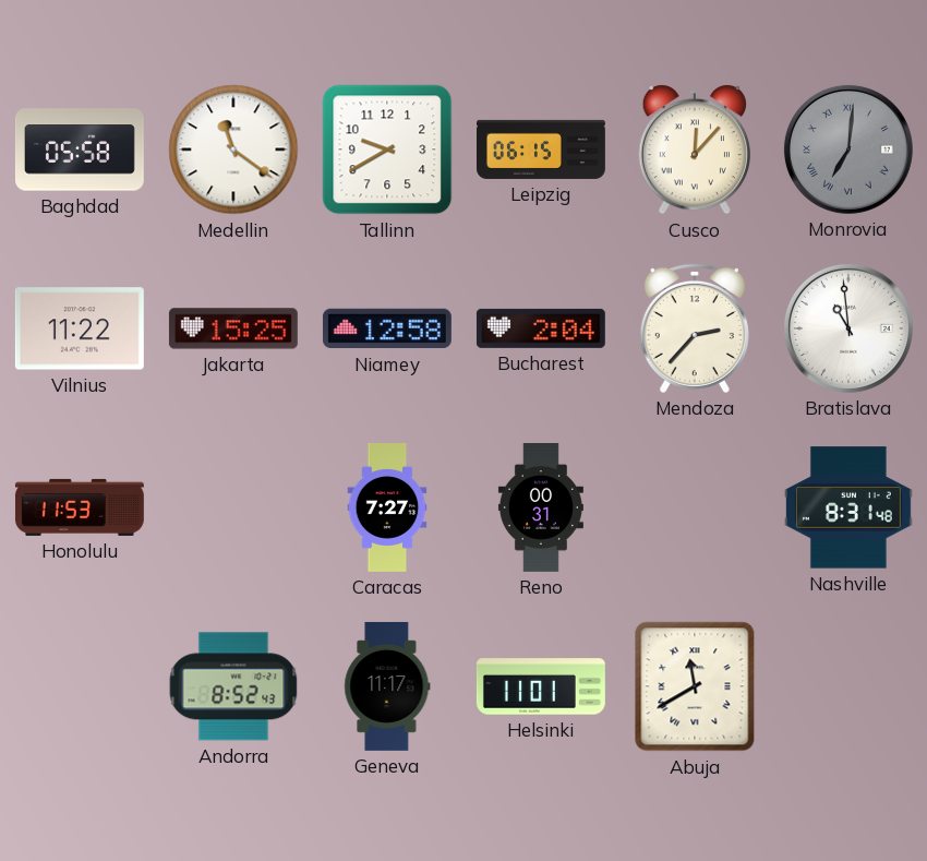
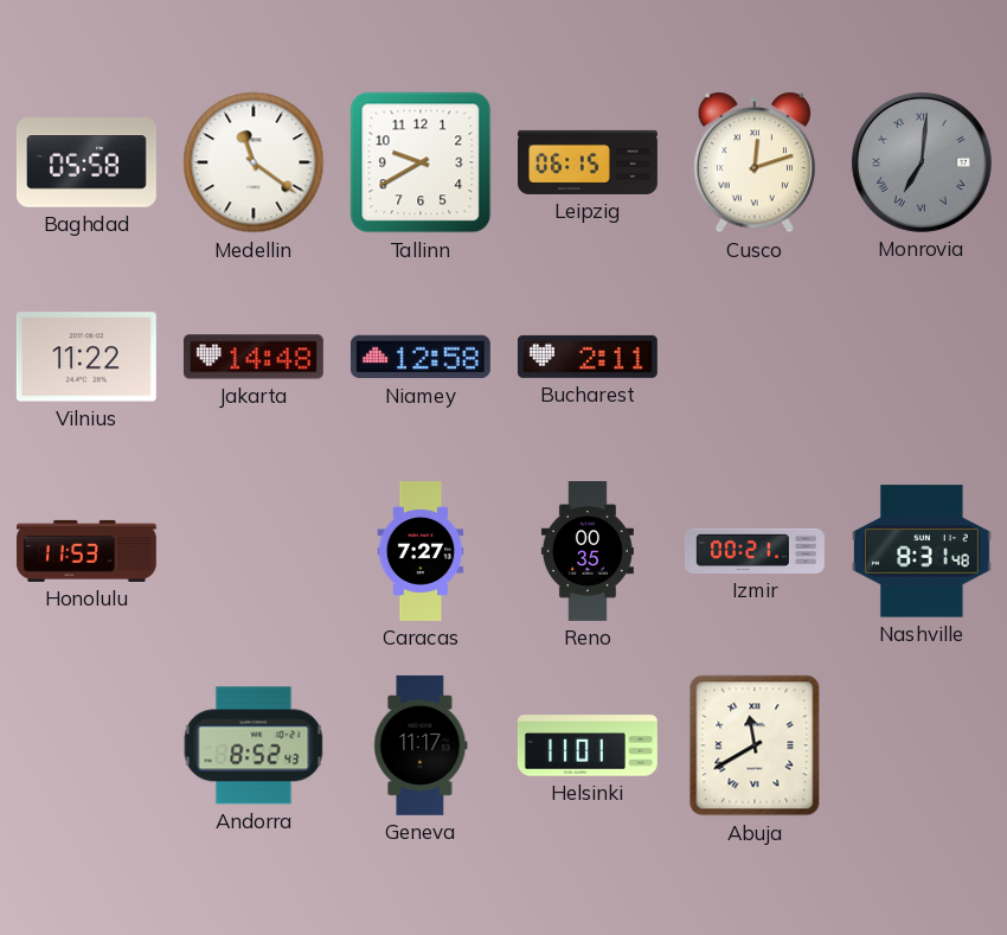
Cusco: 12:07 -> 12:12
Jakarta: 15:25 -> 14:48
Bucharest: 2:04 -> 2:11
Mendoza: 2:37 -> none
Bratislava: 10:59 -> none
Reno: 00:31 -> 00:35
Izmir: none -> 00:21
